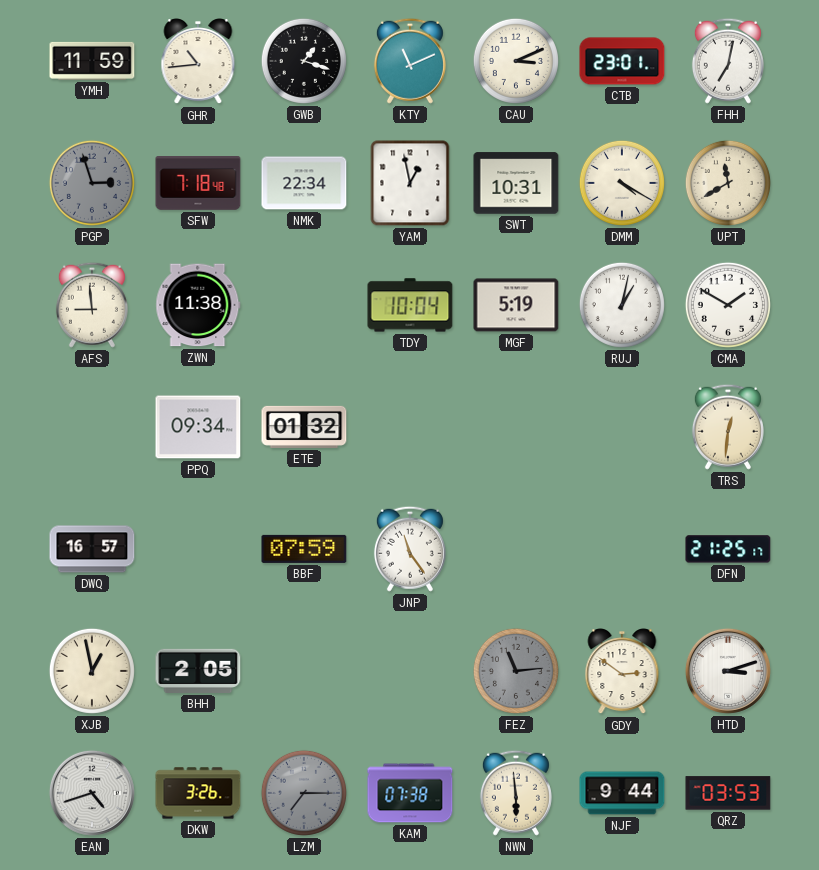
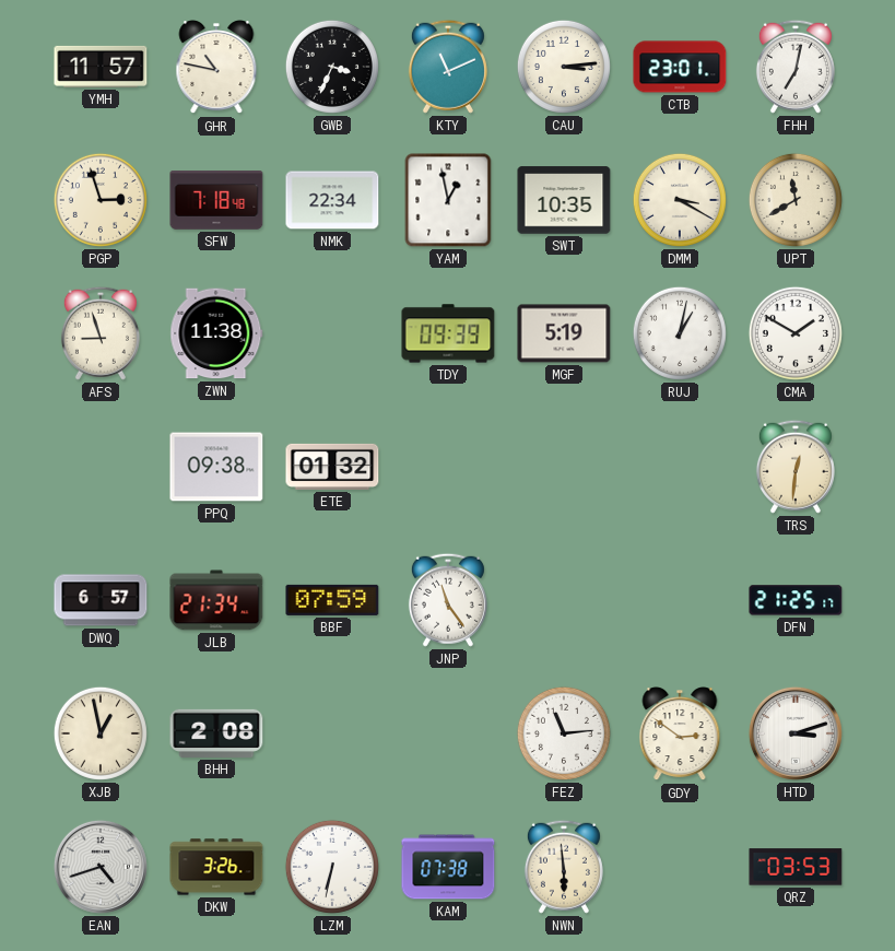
YMH: 11:59 -> 11:57
GHR: 10:44 -> 10:47
GWB: 1:18 -> 3:34
CAU: 3:11 -> 3:14
PGP dial: grey -> cream
SWT: 10:31 -> 10:35
DMM: 4:20 -> 3:20
AFS: 8:59 -> 8:57
TDY: 10:04 -> 09:39
PPQ: 09:34 -> 09:38
DWQ: 16:57 -> 6:57
JLB: none -> 21:34
BHH: 2:05 -> 2:08
FEZ dial: grey -> white
LZM: 7:15 -> 6:32
LZM dial: grey -> white
NJF: 9:44 -> none
